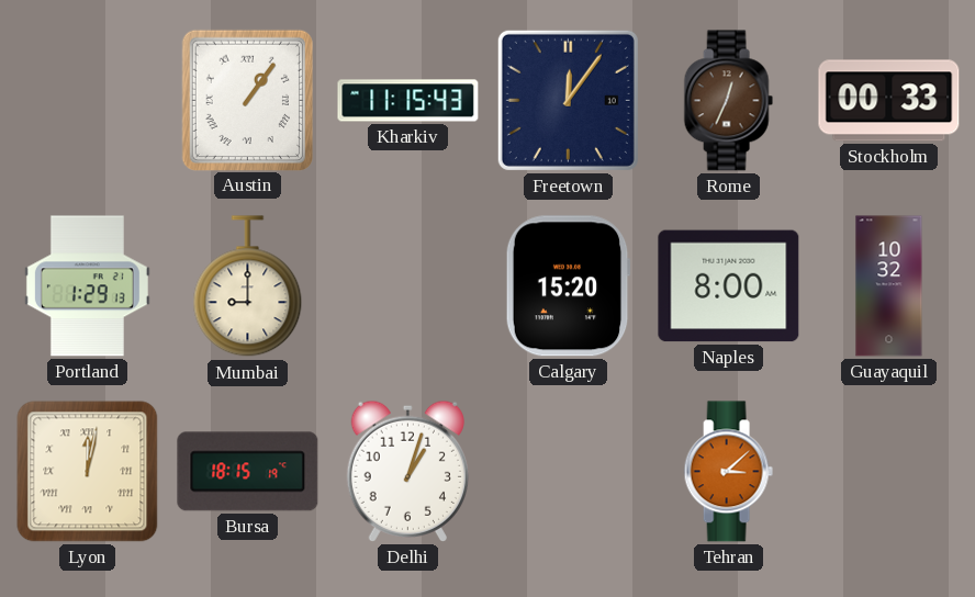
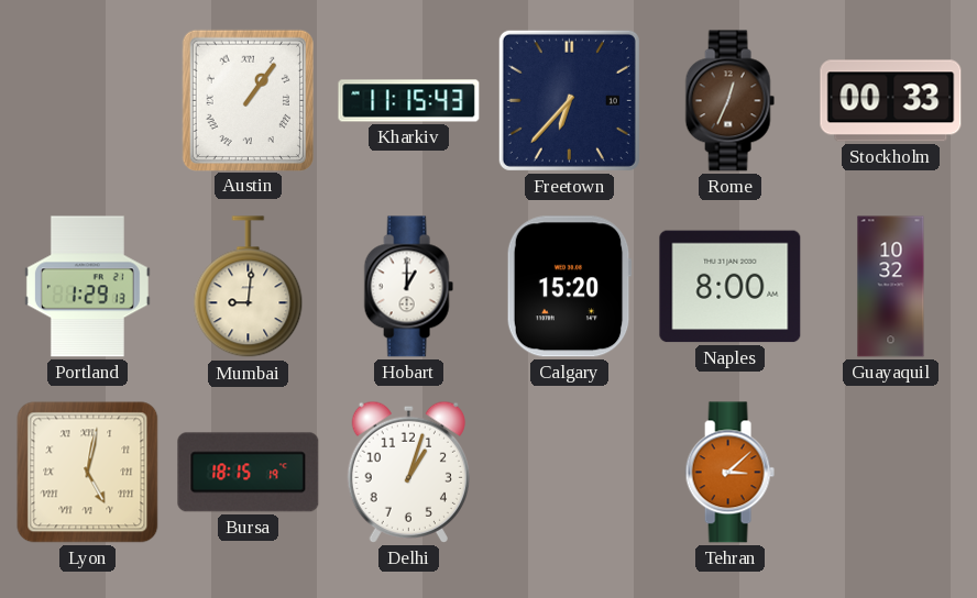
Freetown: 12:06 -> 6:37
Mumbai: 9:00 -> 9:01
Hobart: none -> 1:00
Lyon: 12:02 -> 5:02
